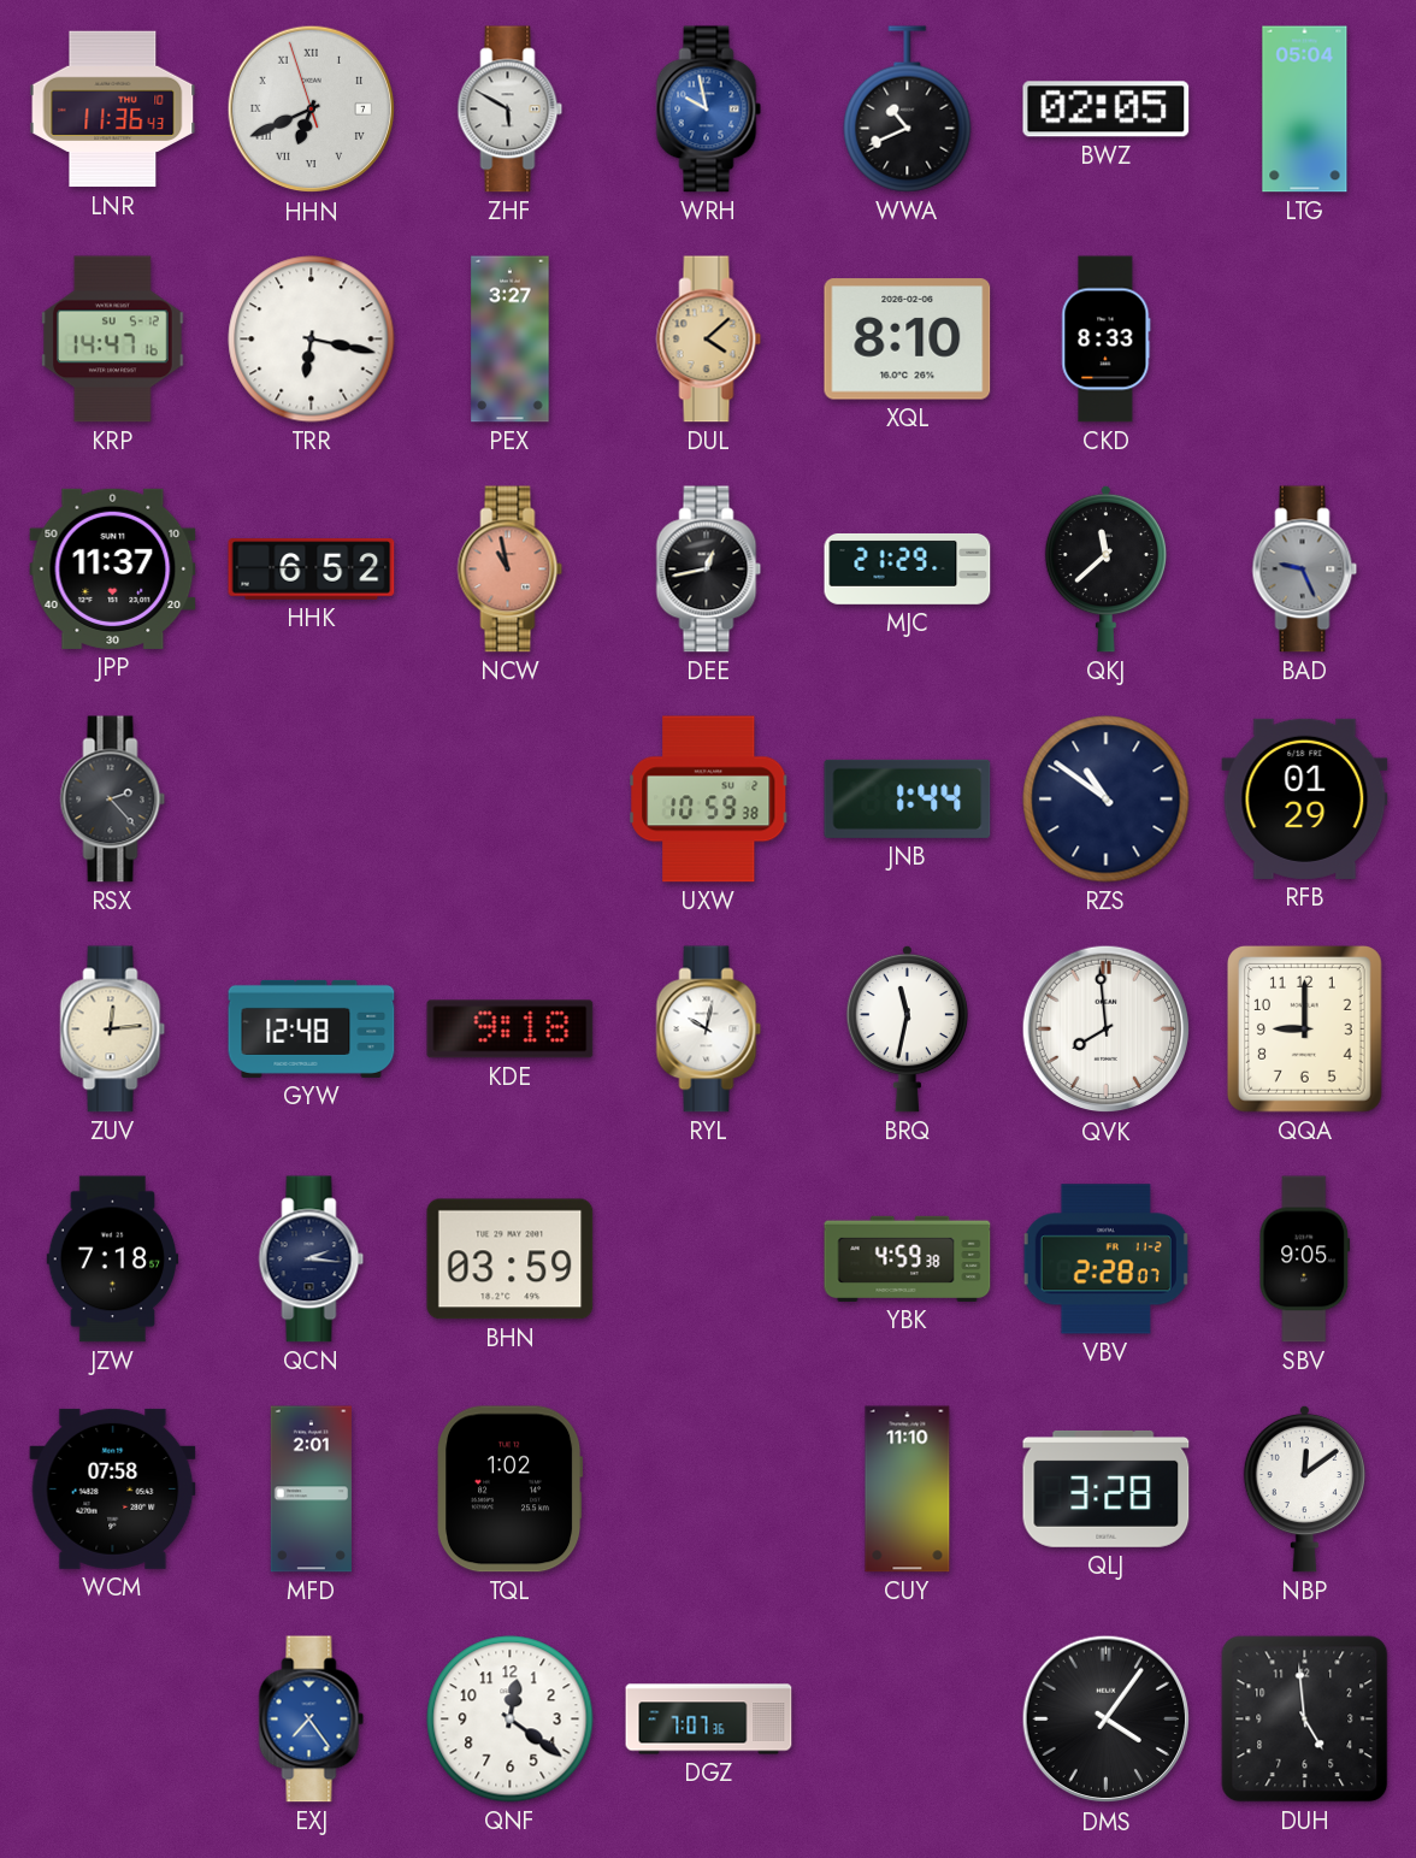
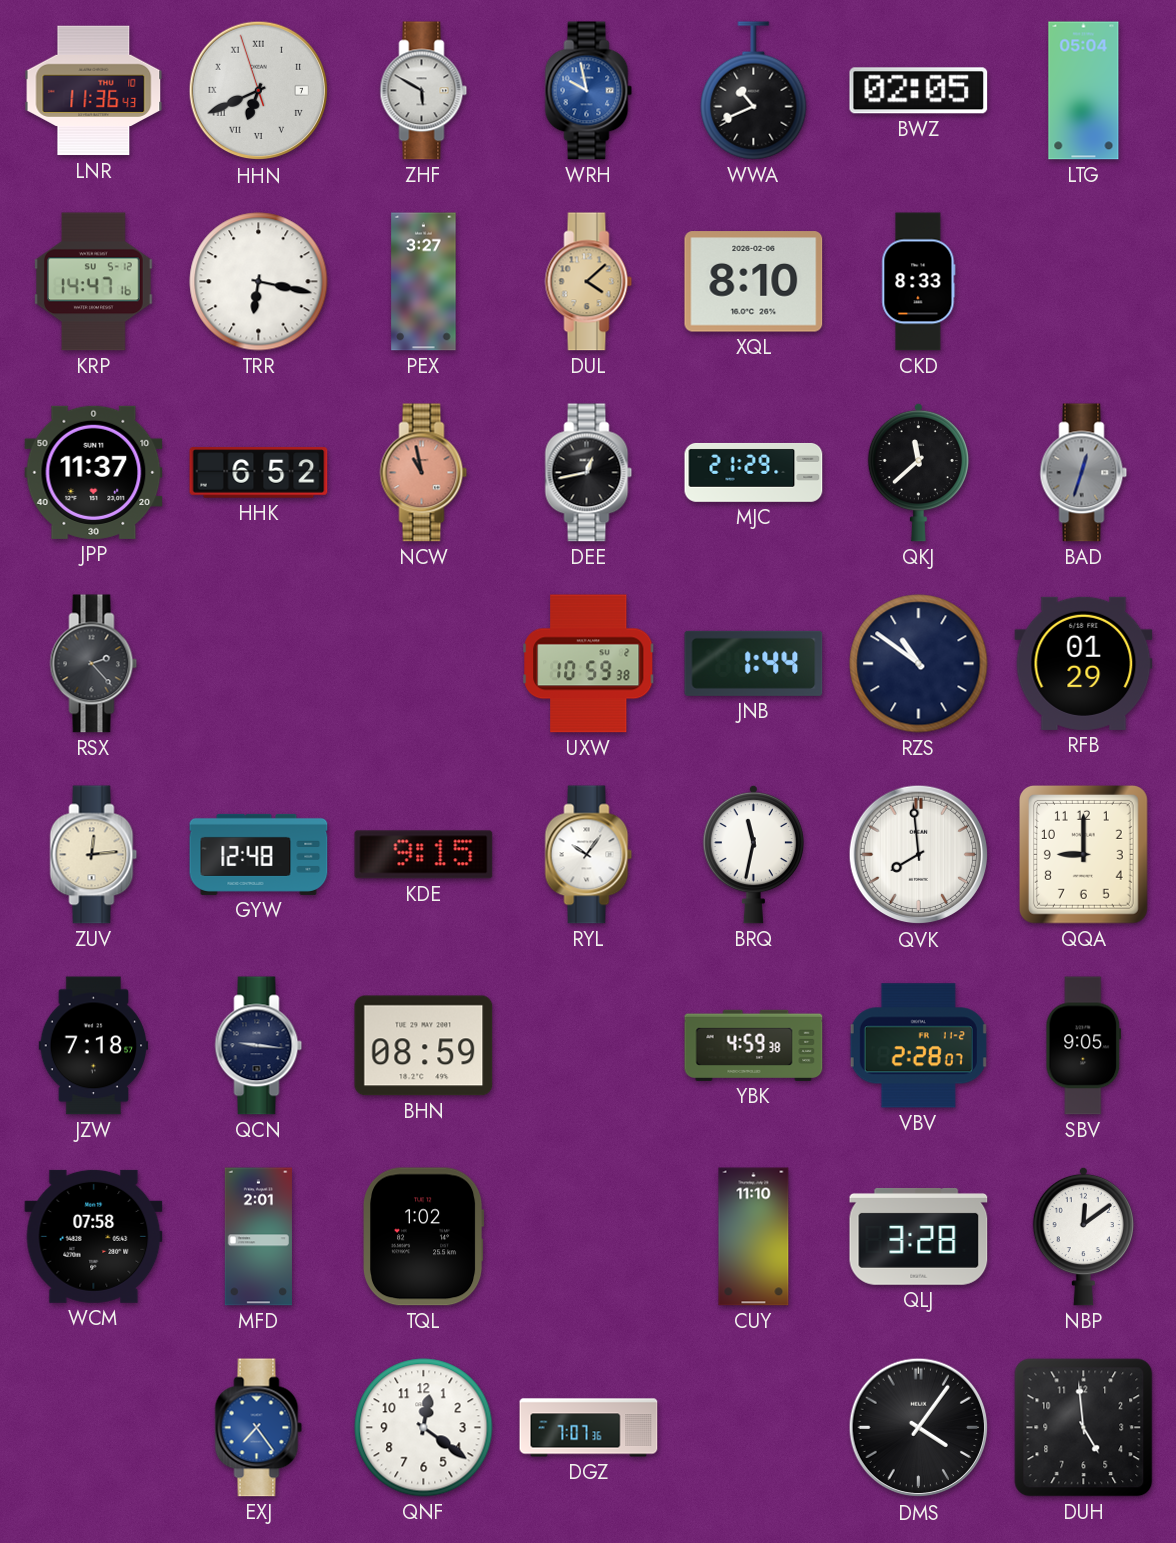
BAD: 9:26 -> 12:33
KDE: 9:18 -> 9:15
RYL: 10:02 -> 10:06
QCN: 2:16 -> 9:16
BHN: 03:59 -> 08:59
